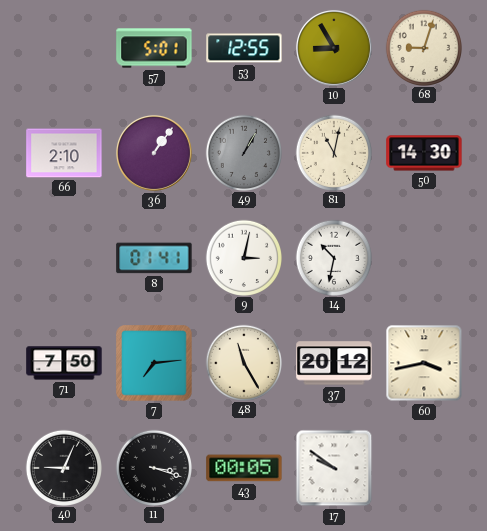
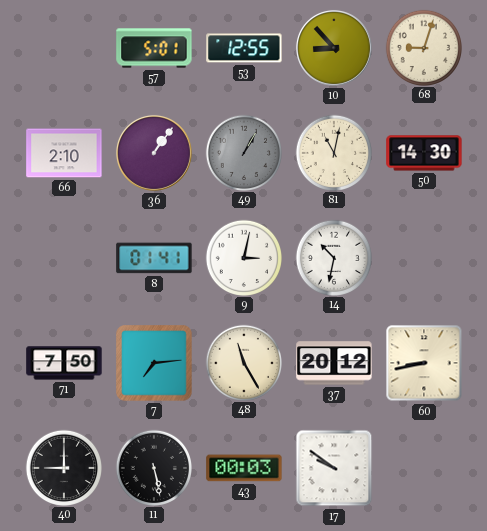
10: 8:55 -> 8:53
60: 3:43 -> 8:43
40: 9:04 -> 9:00
11: 3:18 -> 5:28
43: 00:05 -> 00:03
